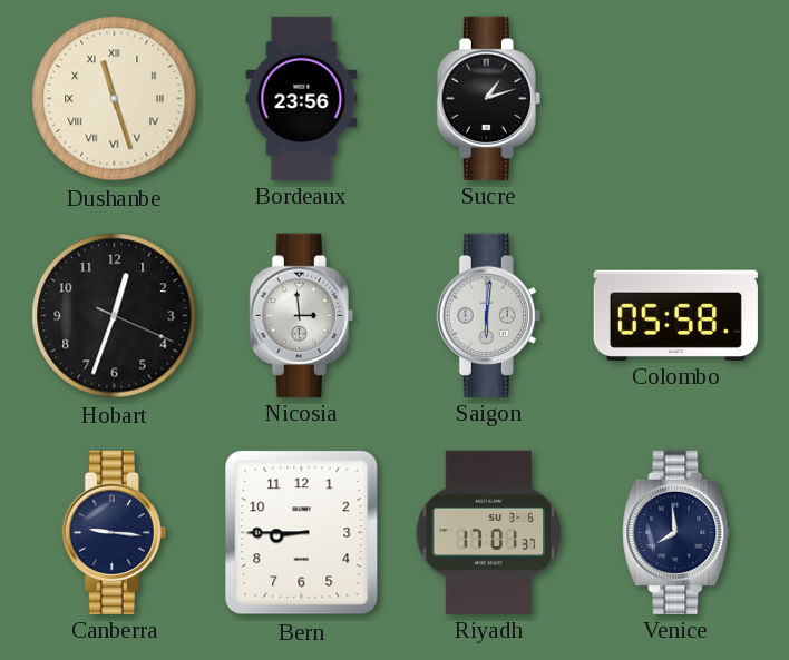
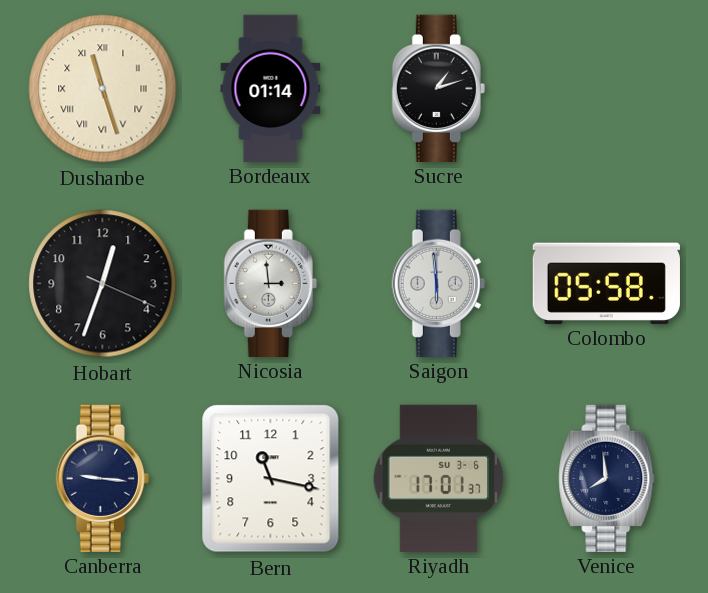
Bordeaux: 23:56 -> 01:14
Saigon: 6:01 -> 5:59
Bern: 8:45 -> 11:17
